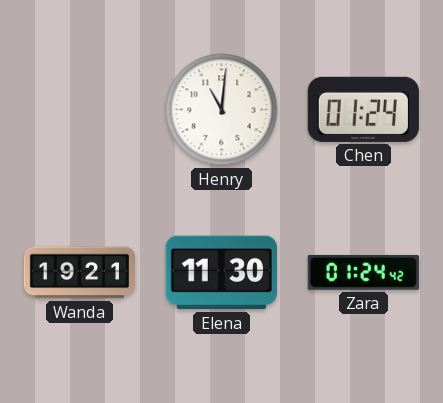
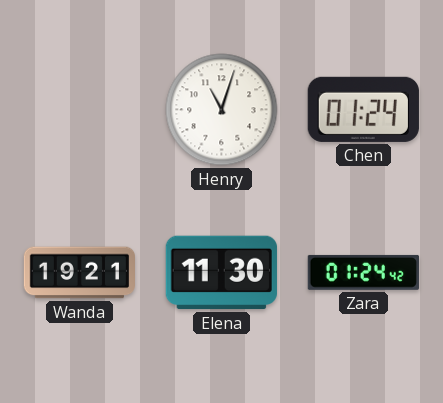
Henry: 11:01 -> 11:03
